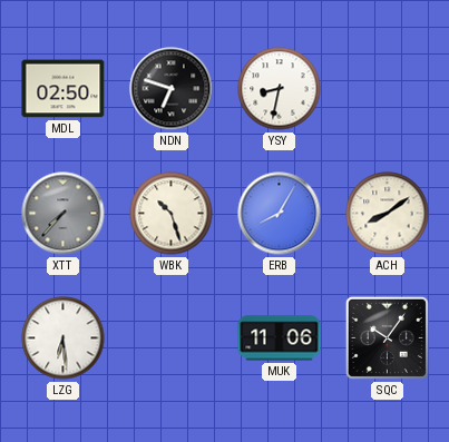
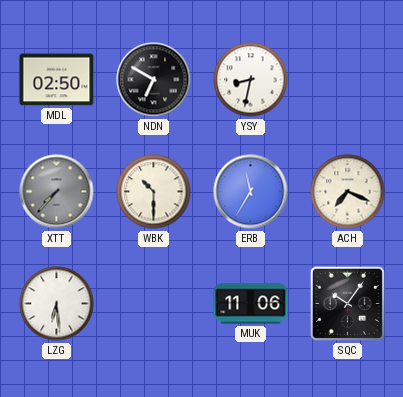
NDN: 6:48 -> 6:50
WBK: 10:27 -> 10:30
ERB: 8:05 -> 11:35
ACH: 8:09 -> 7:19
